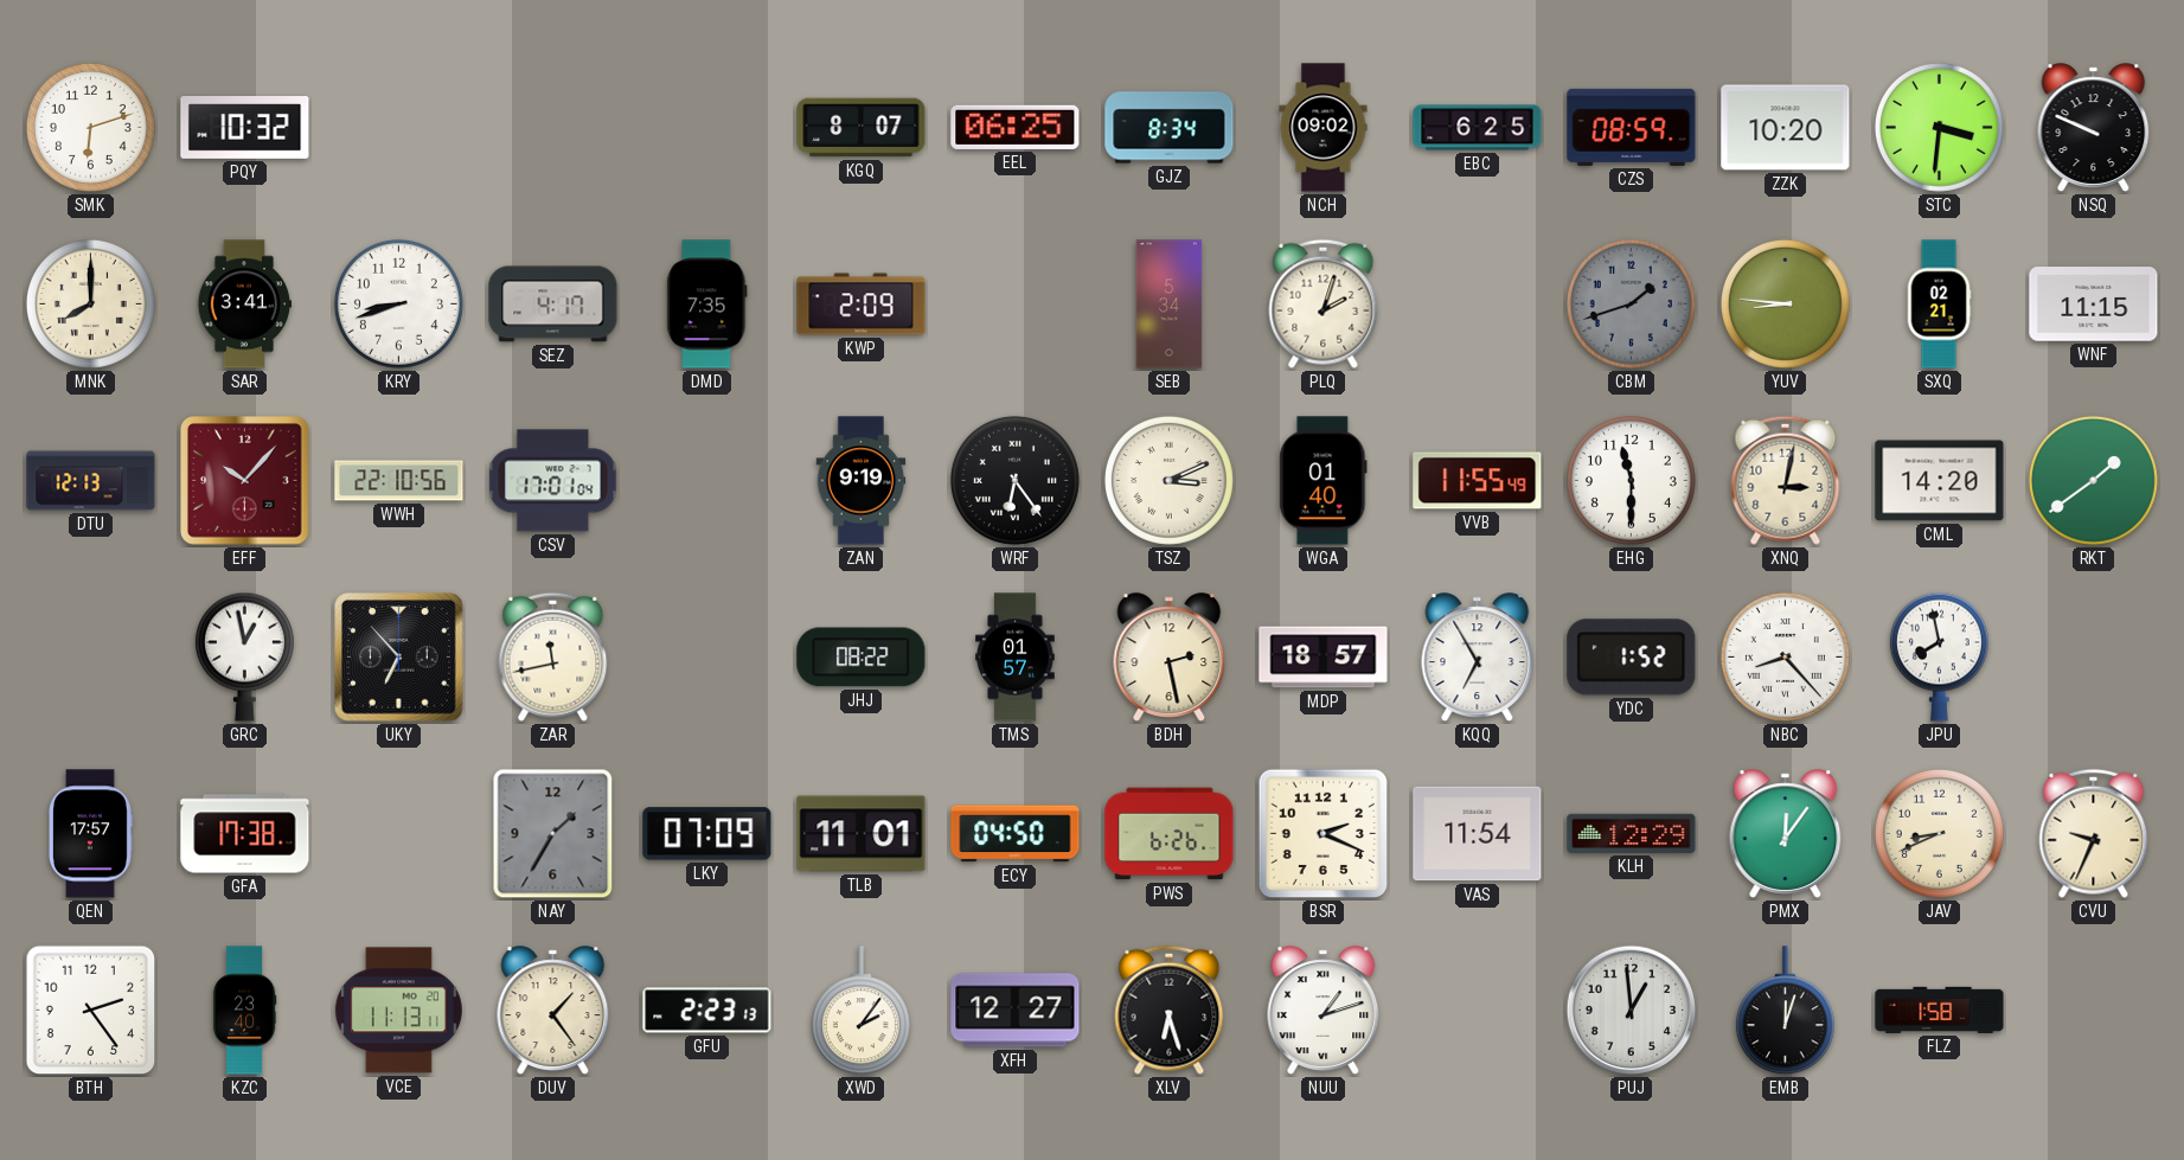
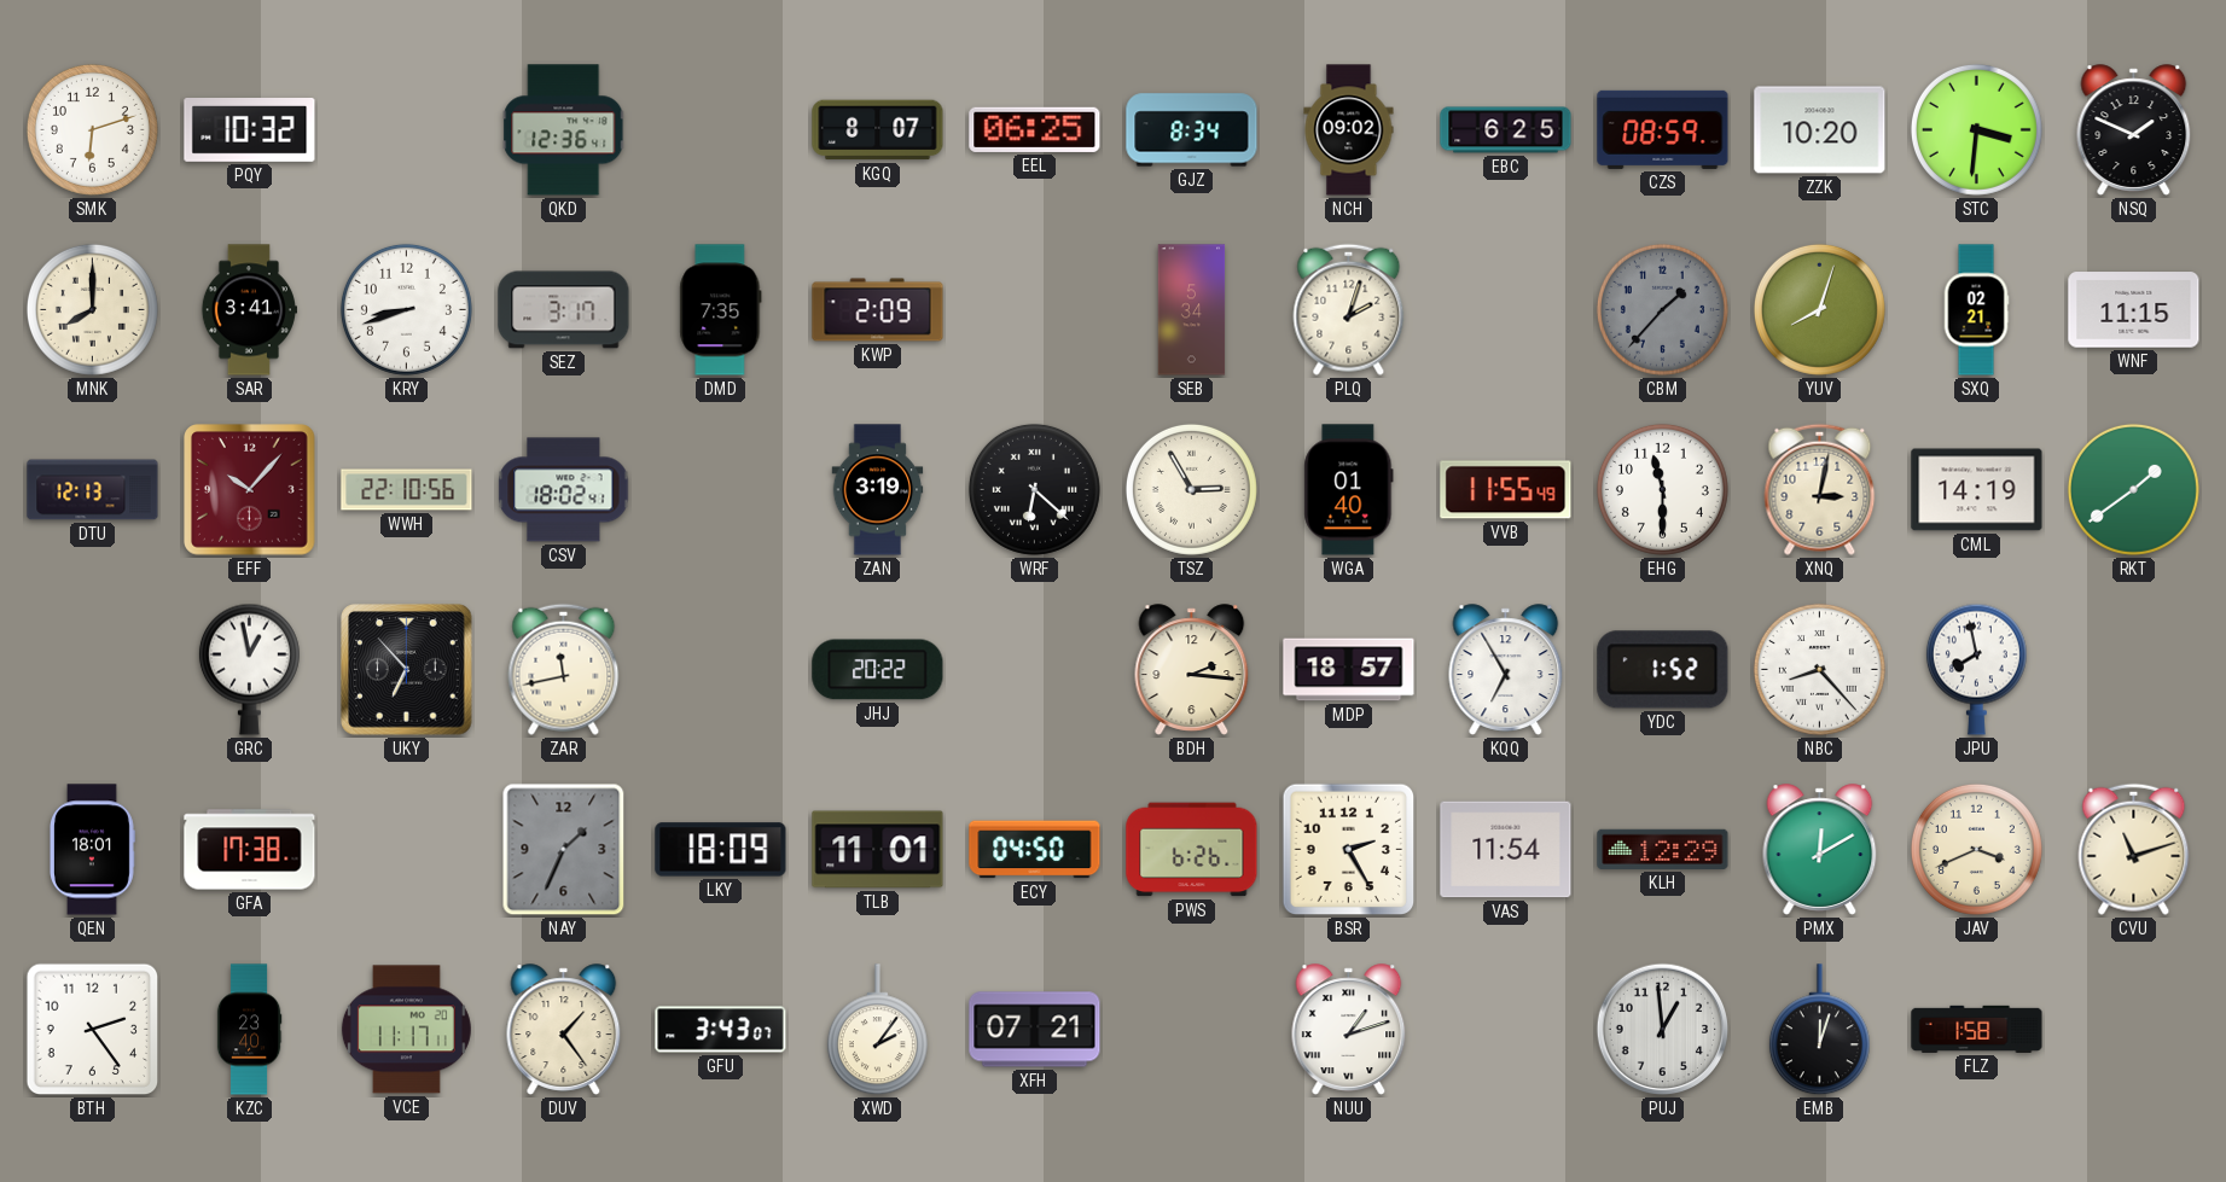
QKD: none -> 12:36
NSQ: 9:49 -> 1:49
SEZ: 4:17 -> 3:17
CBM: 1:42 -> 1:37
YUV: 8:46 -> 8:03
CSV: 17:01 -> 18:02
ZAN: 9:19 -> 3:19
WRF: 6:24 -> 6:22
TSZ: 3:11 -> 2:55
CML: 14:20 -> 14:19
JHJ: 08:22 -> 20:22
TMS: 01:57 -> none
BDH: 2:28 -> 2:16
QEN: 17:57 -> 18:01
NAY: 1:35 -> 1:34
LKY: 07:09 -> 18:09
BSR: 2:19 -> 2:25
PMX: 12:06 -> 12:10
JAV: 8:41 -> 3:41
CVU: 9:34 -> 11:12
VCE: 11:13 -> 11:17
GFU: 2:23 -> 3:43
XFH: 12:27 -> 07:21
XLV: 6:27 -> none
